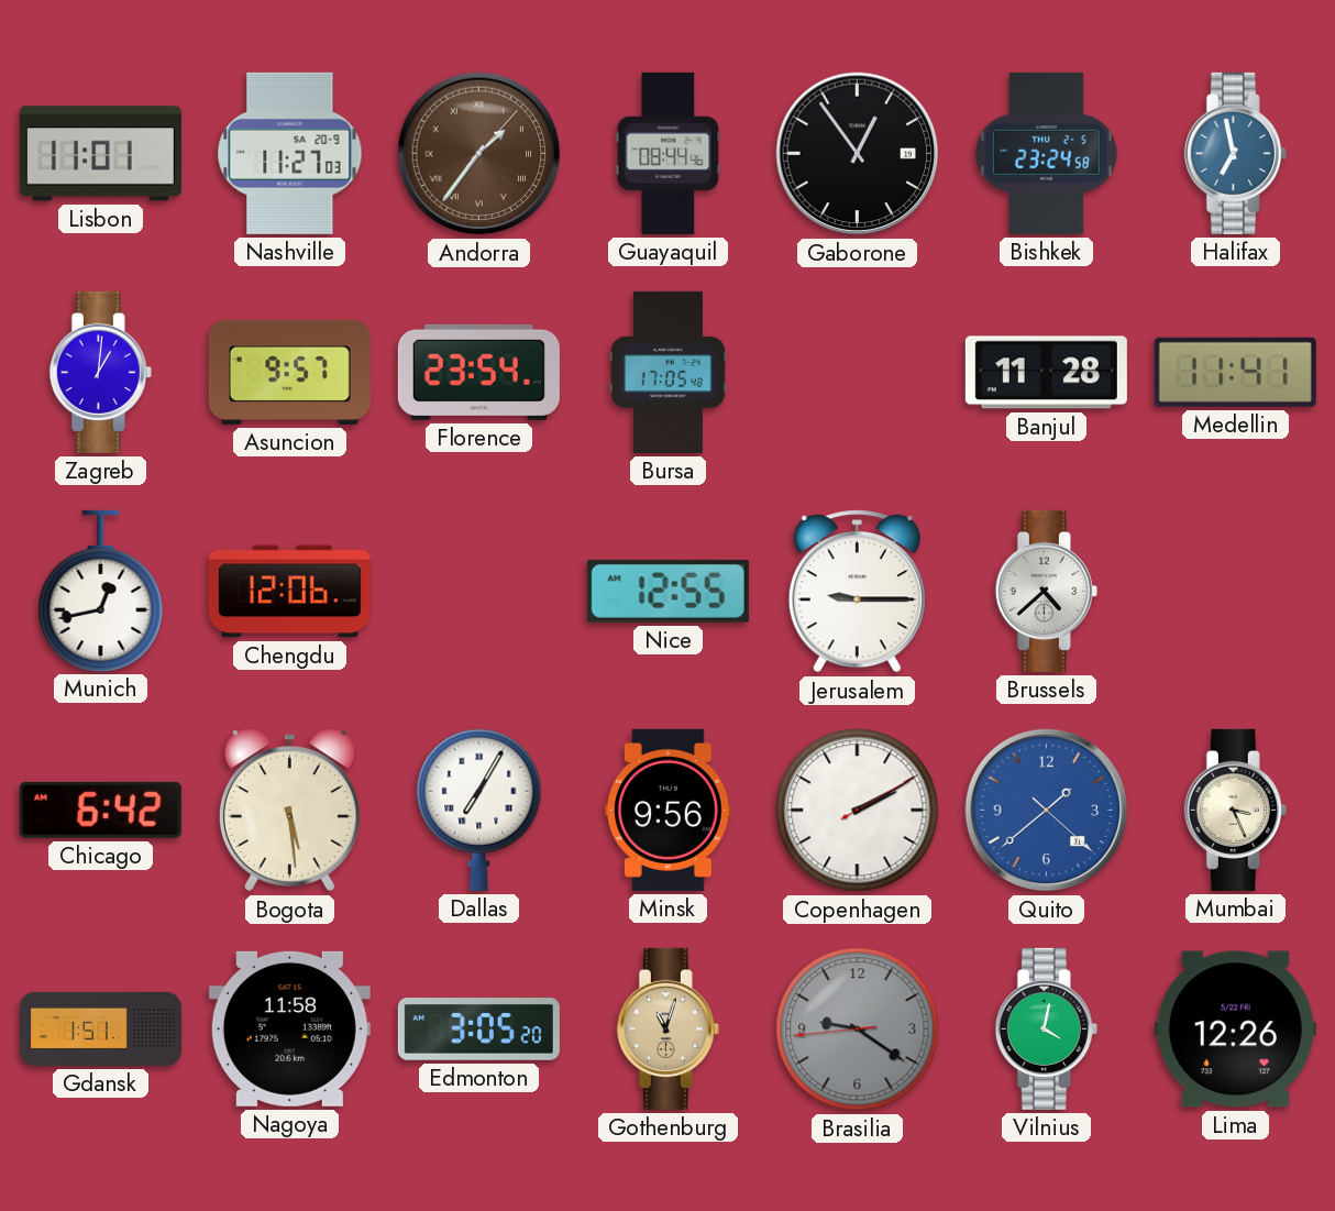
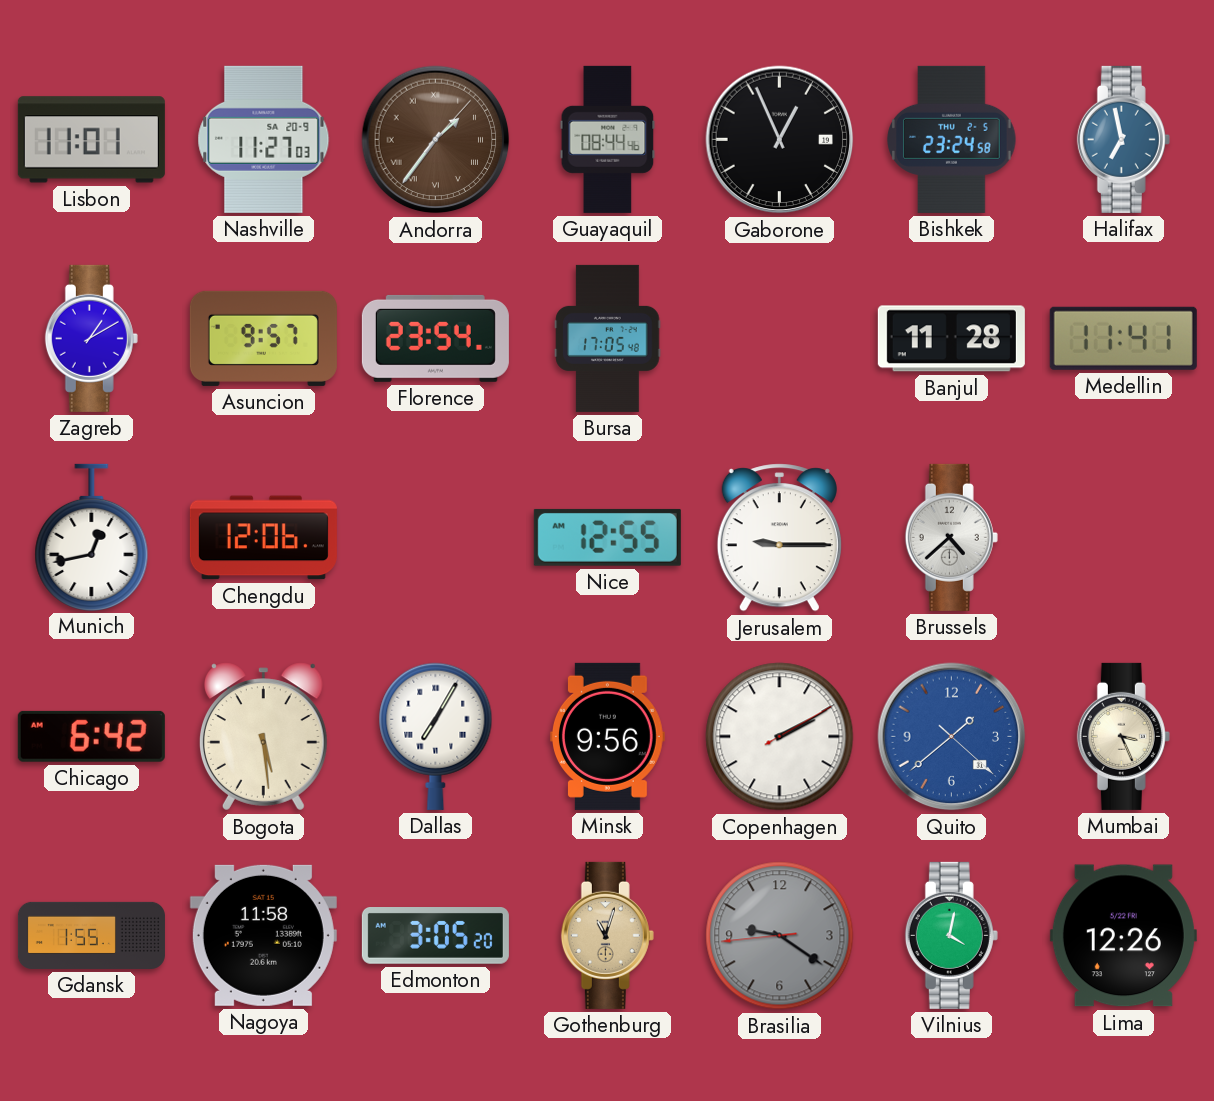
Gaborone: 12:54 -> 12:56
Zagreb: 1:01 -> 1:10
Gdansk: 1:51 -> 1:55
